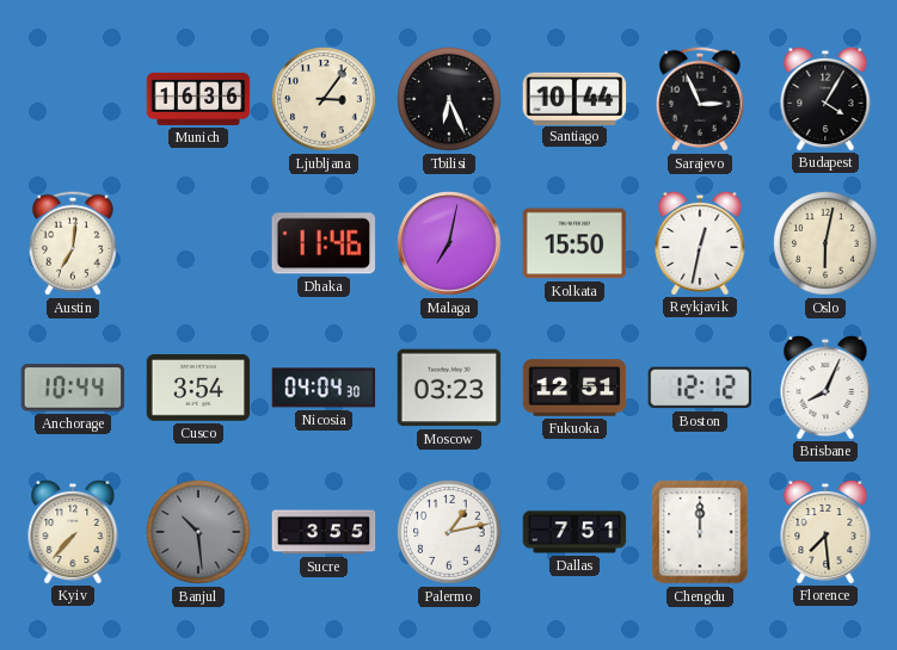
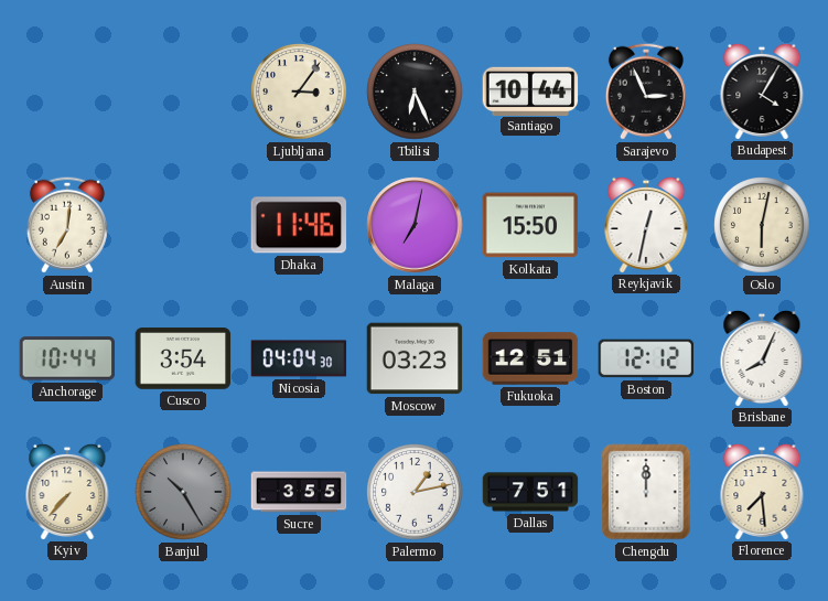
Munich: 16:36 -> none
Banjul: 10:29 -> 10:25
